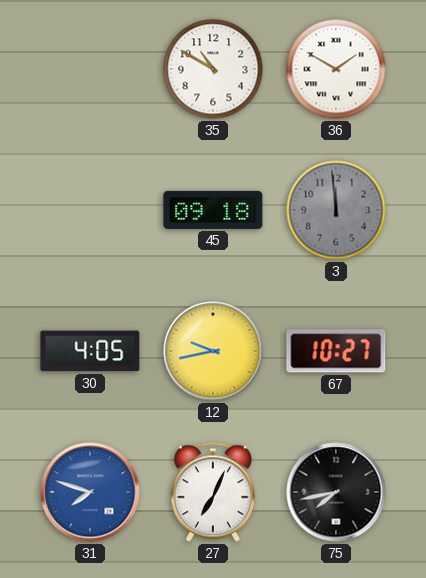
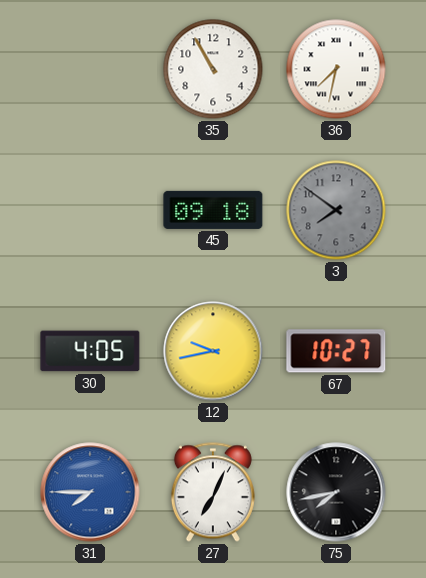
35: 10:50 -> 10:55
36: 1:50 -> 7:32
3: 11:59 -> 7:51
31: 7:48 -> 7:45
